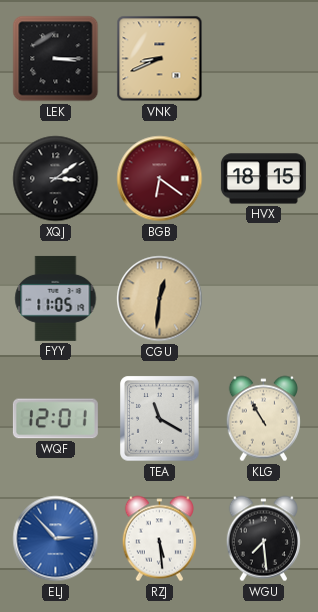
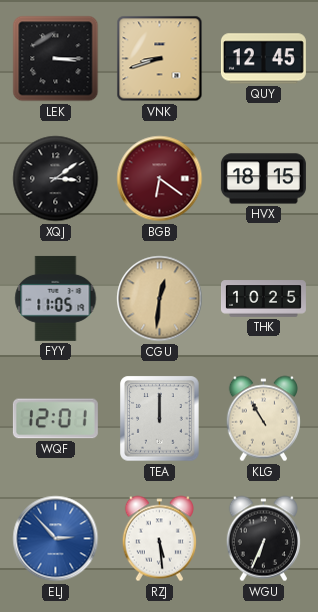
VNK: 8:41 -> 8:42
QUY: none -> 12:45
THK: none -> 10:25
TEA: 11:20 -> 12:00
WGU: 7:29 -> 6:34
